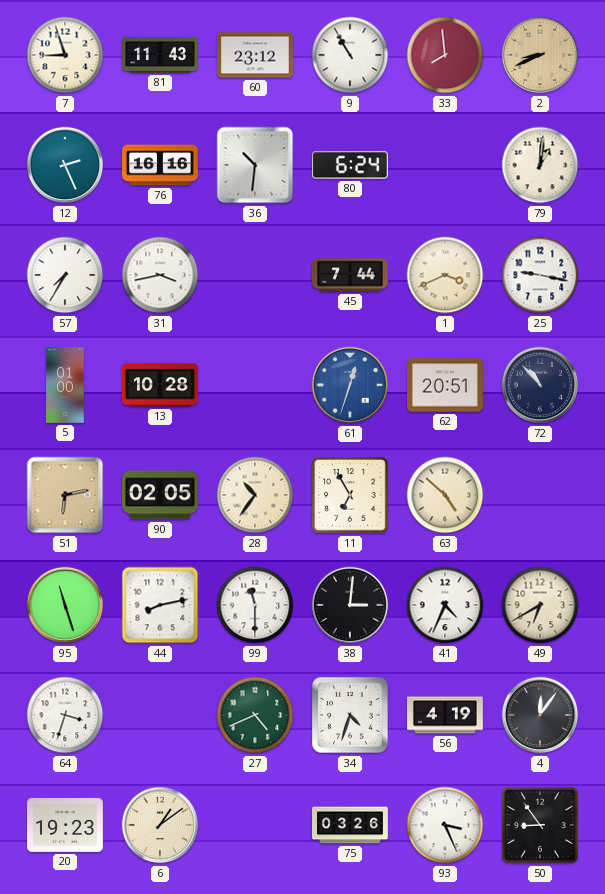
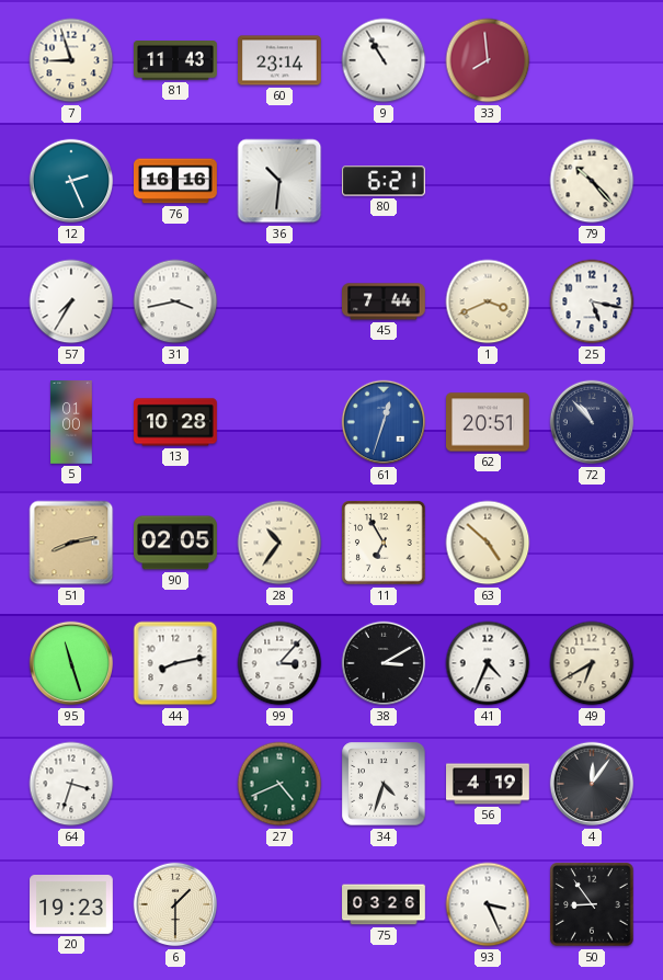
60: 23:12 -> 23:14
2: 8:41 -> none
80: 6:24 -> 6:21
79: 1:01 -> 10:23
25: 9:17 -> 5:17
51: 6:13 -> 8:13
99: 11:30 -> 3:07
38: 3:01 -> 3:10
6: 1:09 -> 1:30
